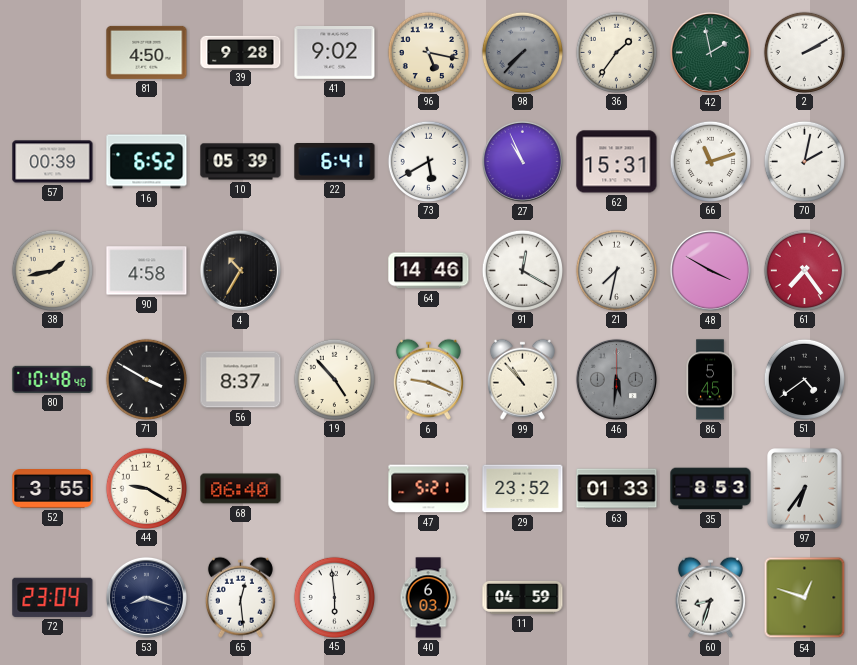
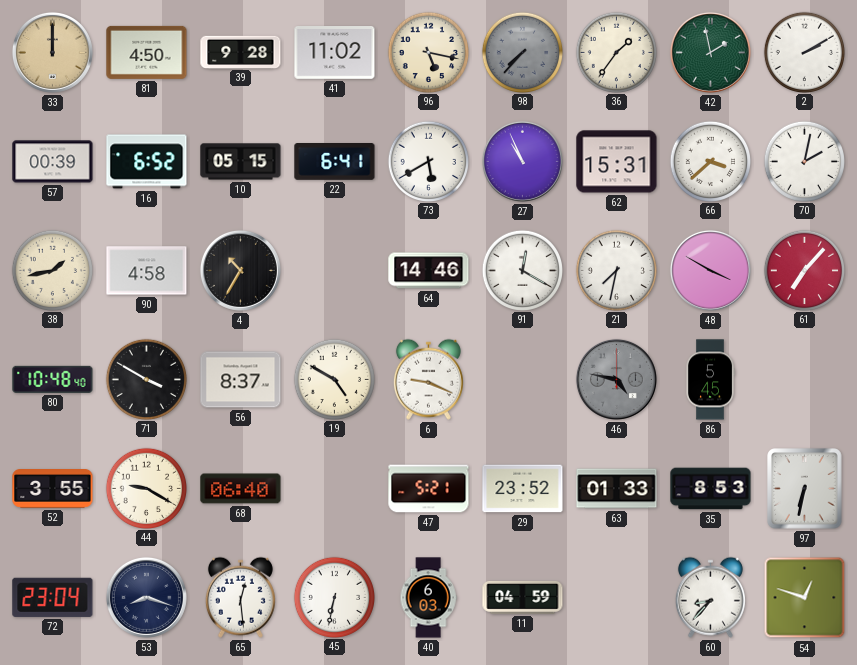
33: none -> 12:00
41: 9:02 -> 11:02
10: 05:39 -> 05:15
66: 11:12 -> 3:38
61: 7:24 -> 7:07
19: 4:53 -> 4:50
99: 10:53 -> none
46: 5:31 -> 4:47
51: 4:39 -> none
97: 6:36 -> 6:32
45: 5:59 -> 6:32
60: 8:33 -> 8:37
